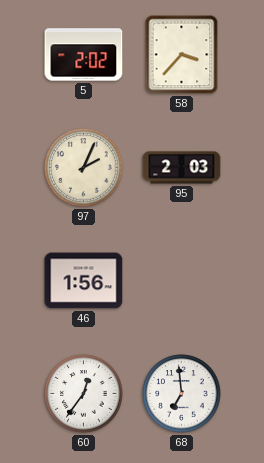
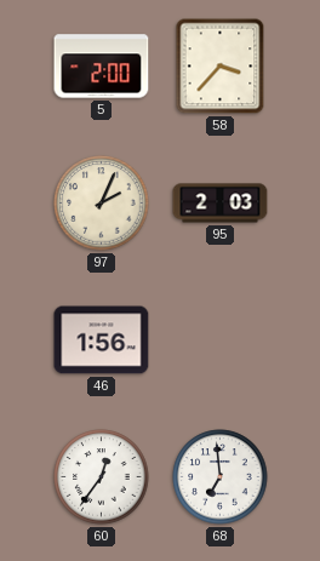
5: 2:02 -> 2:00
